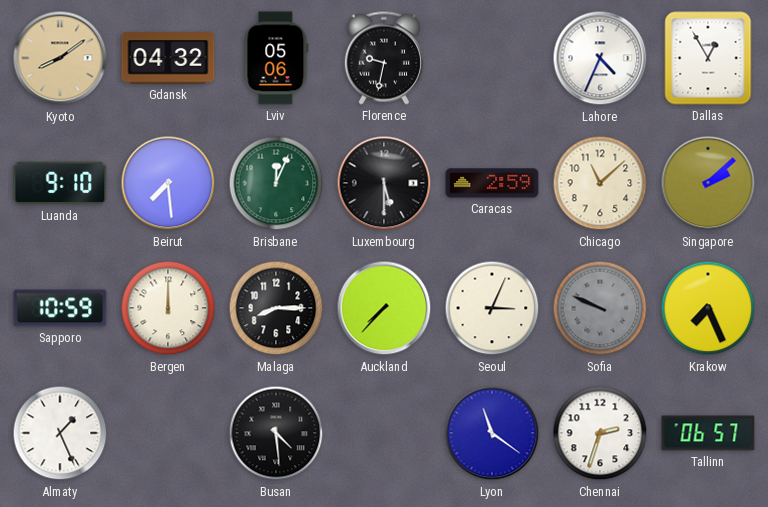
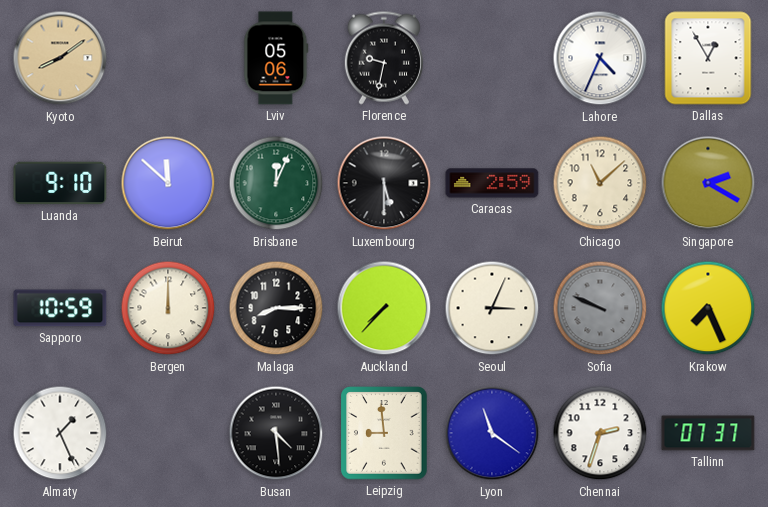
Gdansk: 04:32 -> none
Beirut: 7:29 -> 11:52
Singapore: 2:08 -> 2:20
Leipzig: none -> 8:59
Tallinn: 06:57 -> 07:37
